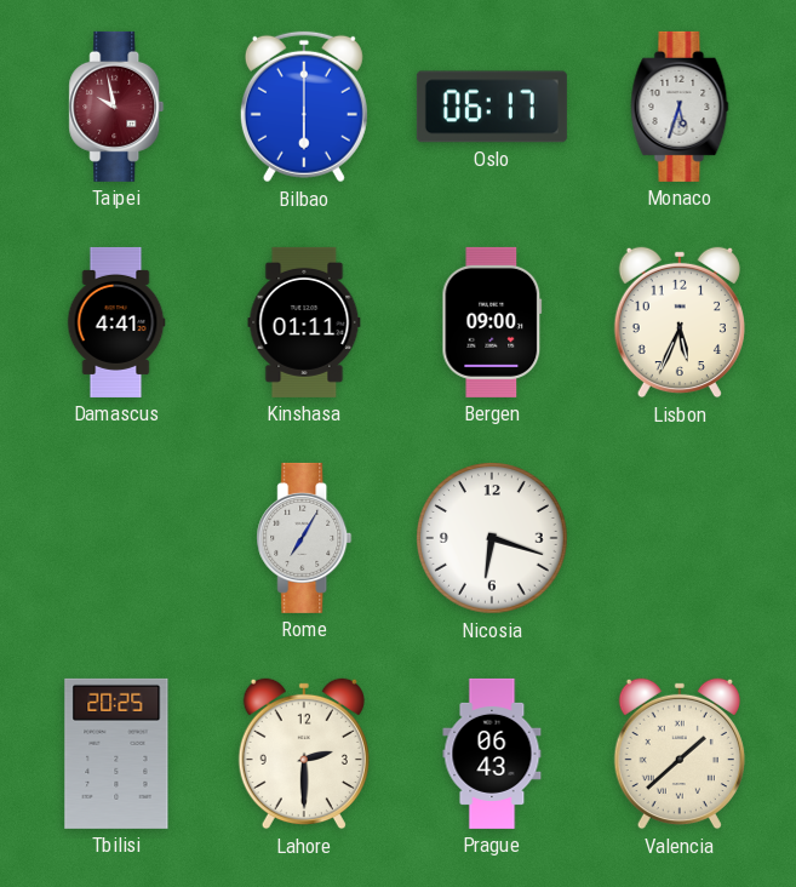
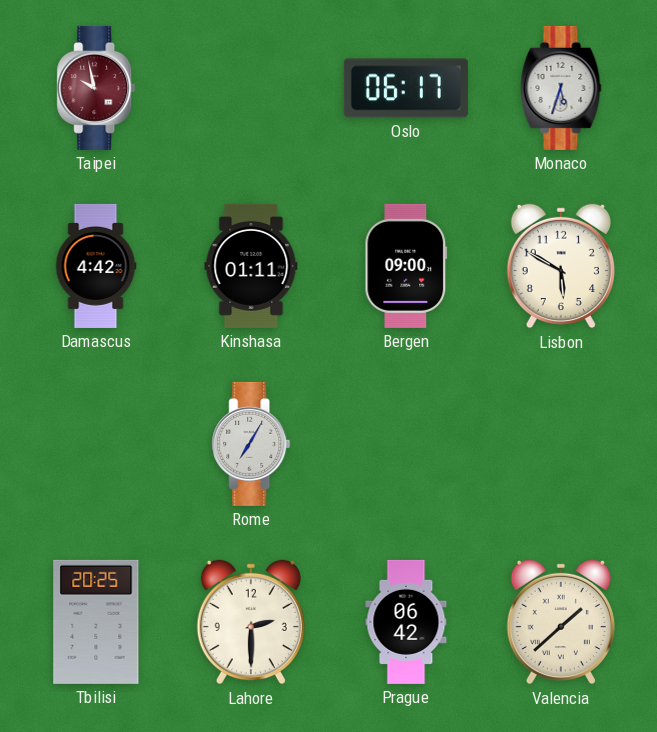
Bilbao: 6:00 -> none
Damascus: 4:41 -> 4:42
Lisbon: 5:34 -> 5:50
Nicosia: 6:18 -> none
Prague: 06:43 -> 06:42
